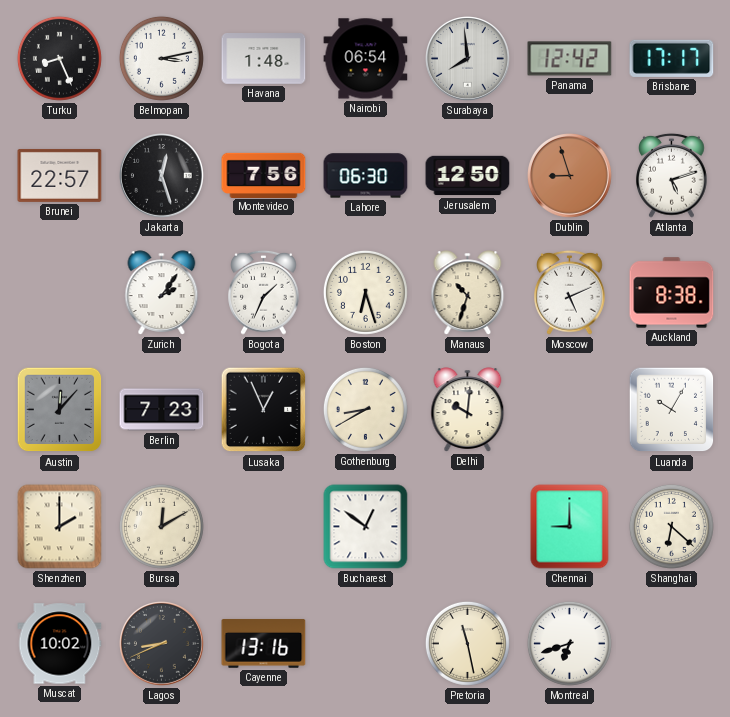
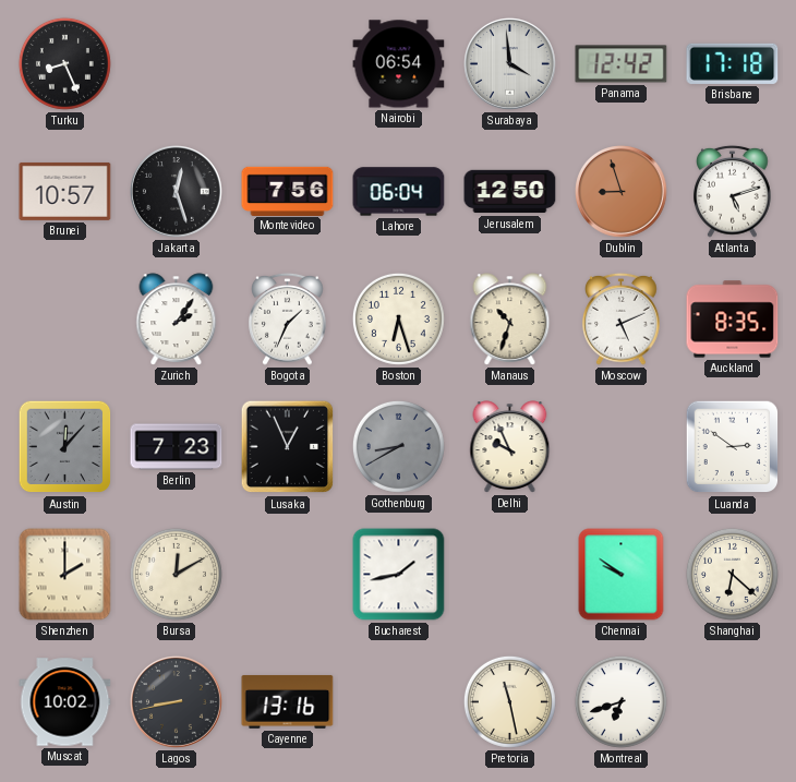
Belmopan: 3:13 -> none
Havana: 1:48 -> none
Surabaya: 7:59 -> 3:59
Brisbane: 17:17 -> 17:18
Brunei: 22:57 -> 10:57
Lahore: 06:30 -> 06:04
Auckland: 8:38 -> 8:35
Gothenburg dial: cream -> grey
Delhi: 10:01 -> 9:56
Luanda: 10:05 -> 2:51
Bucharest: 12:51 -> 1:43
Chennai: 9:00 -> 9:51
Lagos: 8:41 -> 8:43
